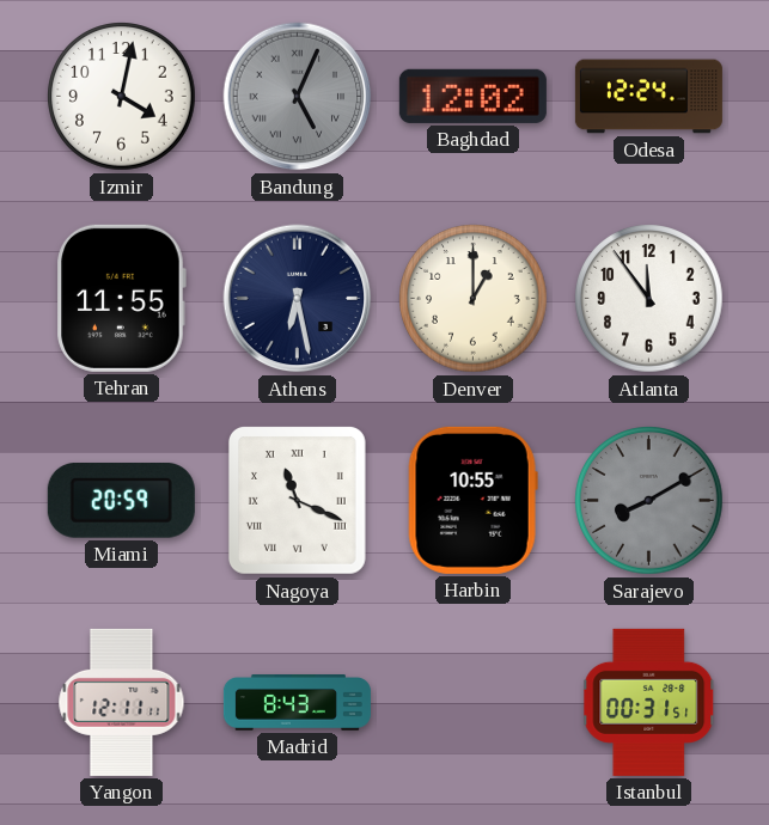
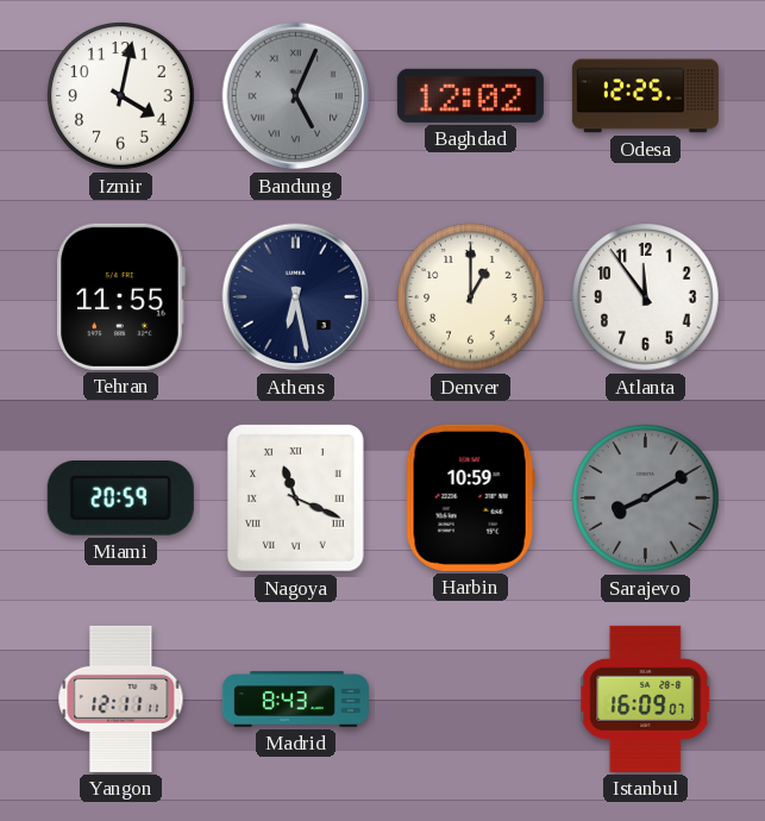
Odesa: 12:24 -> 12:25
Harbin: 10:55 -> 10:59
Istanbul: 00:31 -> 16:09
